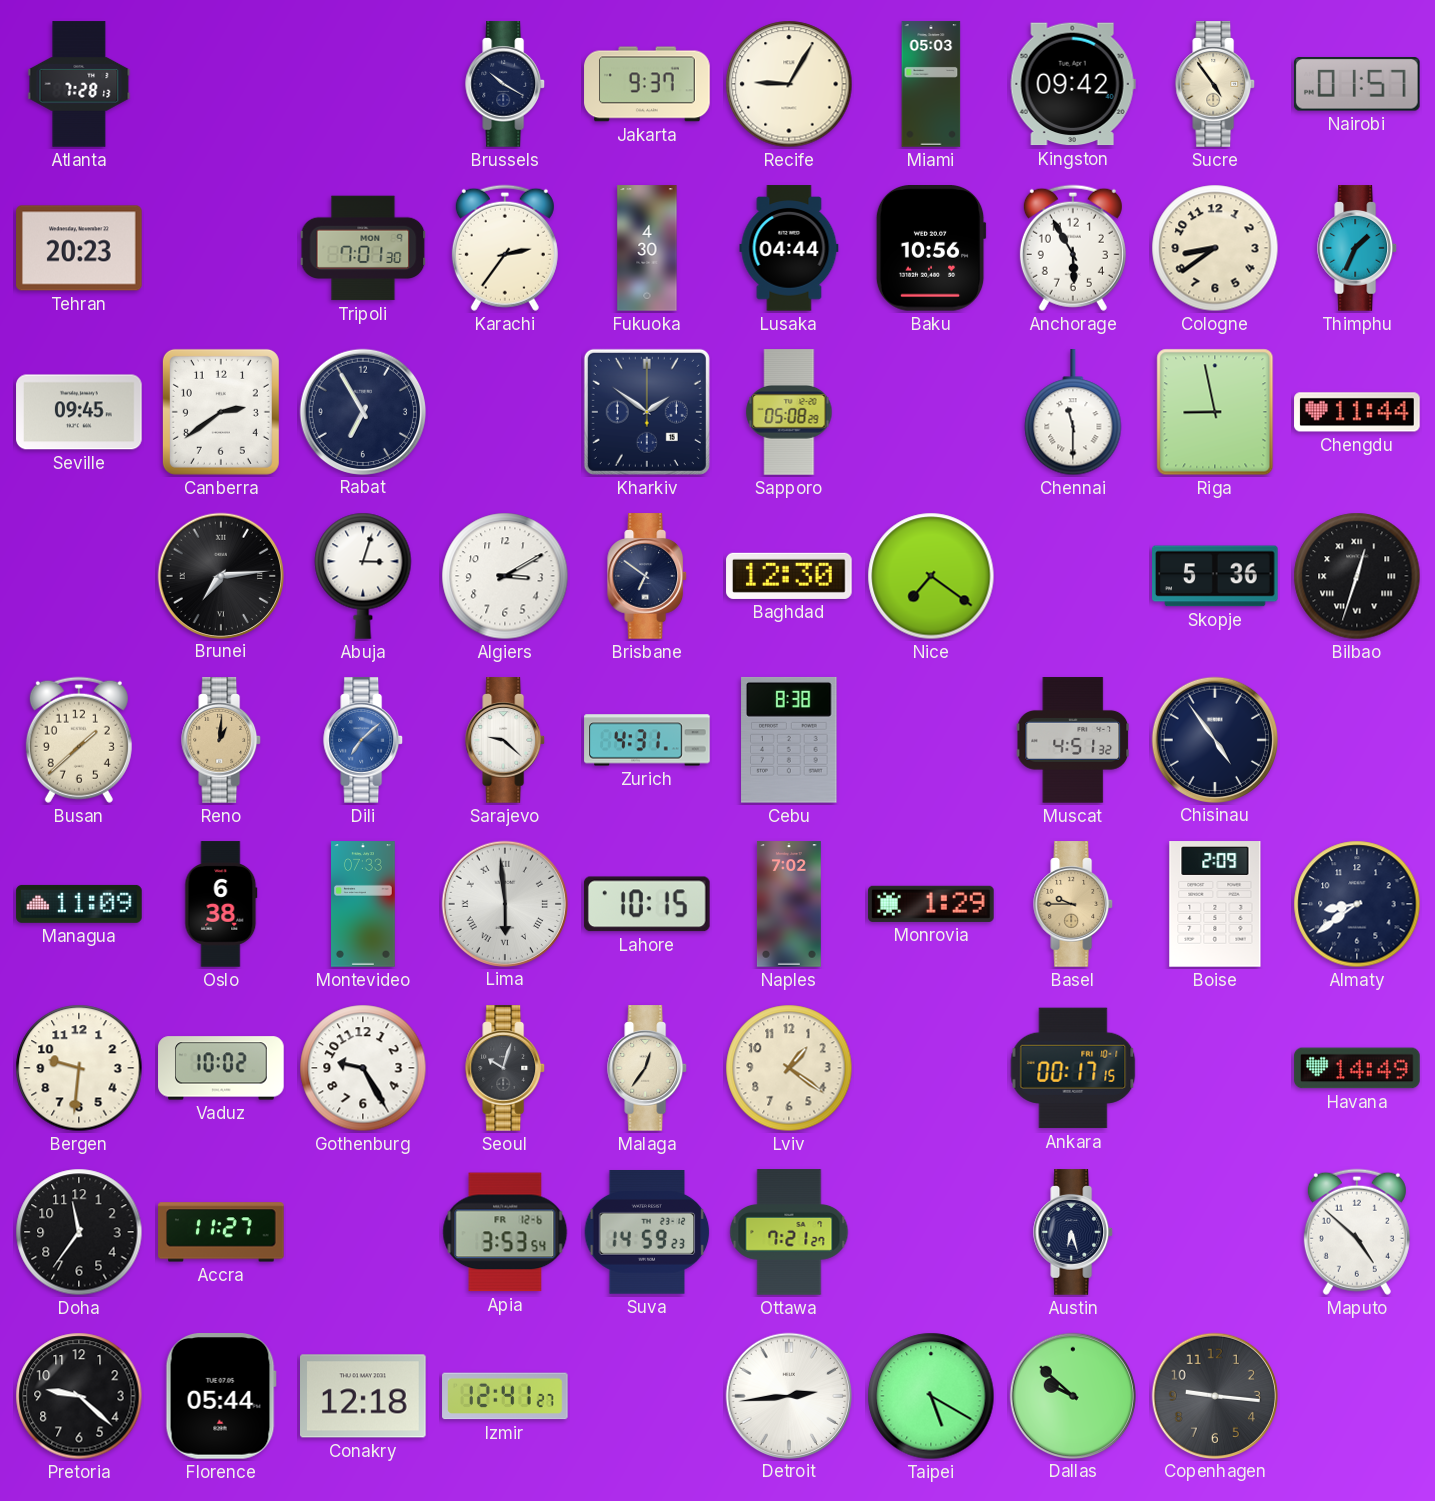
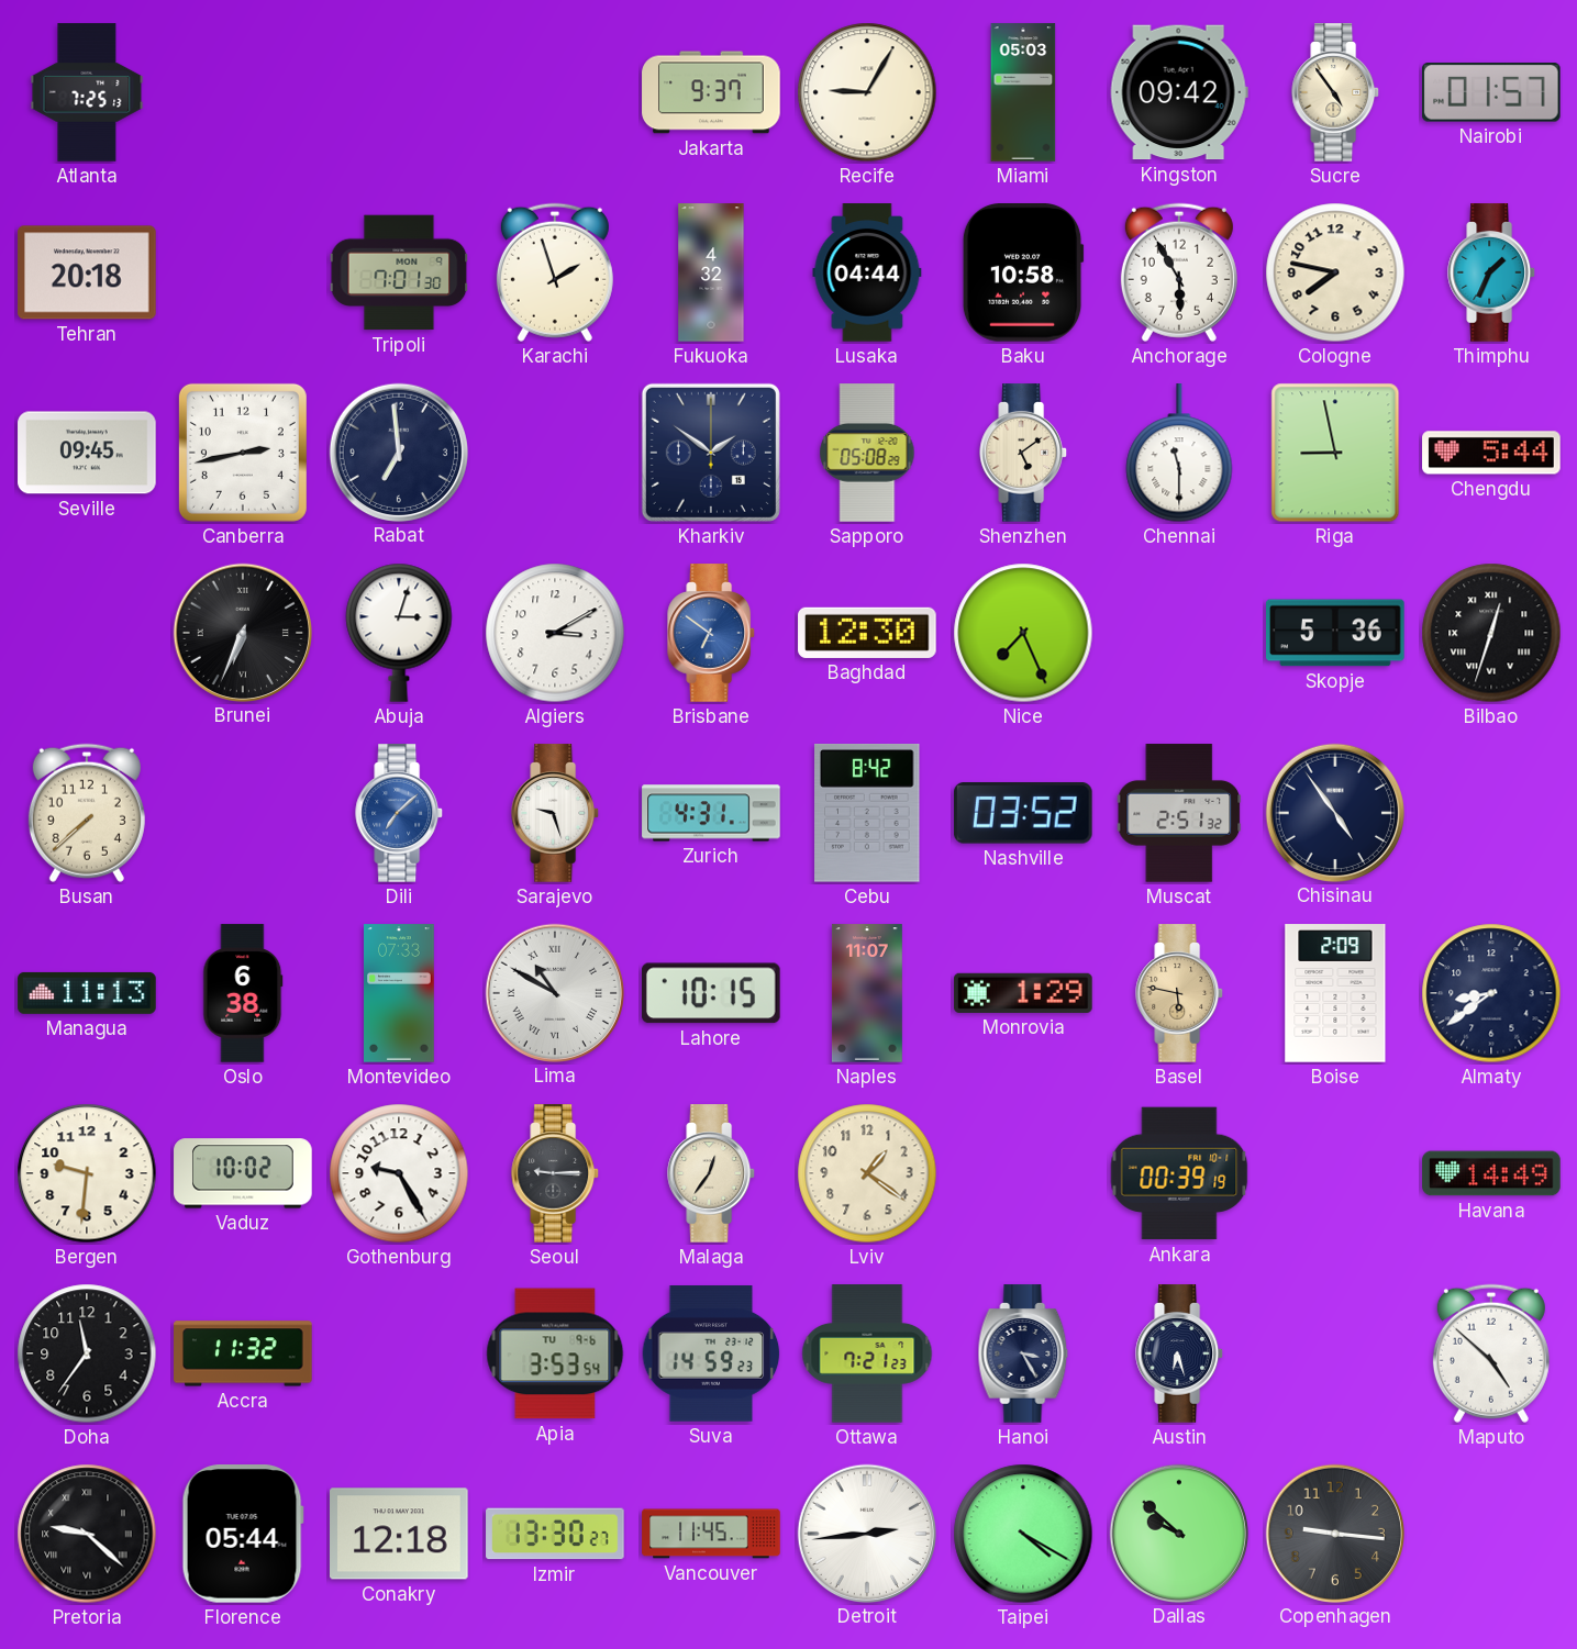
Atlanta: 7:28 -> 7:25
Brussels: 10:20 -> none
Tehran: 20:23 -> 20:18
Karachi: 2:36 -> 1:57
Fukuoka: 4:30 -> 4:32
Baku: 10:56 -> 10:58
Cologne: 8:39 -> 7:47
Canberra: 2:39 -> 2:43
Rabat: 6:55 -> 6:59
Shenzhen: none -> 5:09
Chengdu: 11:44 -> 5:44
Brunei: 7:14 -> 6:34
Brisbane dial: navy -> blue
Nice: 7:21 -> 7:26
Busan: 1:38 -> 7:38
Reno: 1:01 -> none
Sarajevo: 9:22 -> 9:27
Cebu: 8:38 -> 8:42
Nashville: none -> 03:52
Muscat: 4:51 -> 2:51
Managua: 11:09 -> 11:13
Lima: 5:59 -> 10:50
Naples: 7:02 -> 11:07
Basel: 9:45 -> 5:47
Seoul: 10:03 -> 9:15
Ankara: 00:17 -> 00:39
Accra: 11:27 -> 11:32
Apia date: FR 12-6 -> TU 9-6
Ottawa: 7:21:27 -> 7:21:23
Hanoi: none -> 3:25
Pretoria numerals: Arabic -> Roman
Izmir: 12:41 -> 13:30
Vancouver: none -> 11:45
Taipei: 5:20 -> 4:20
